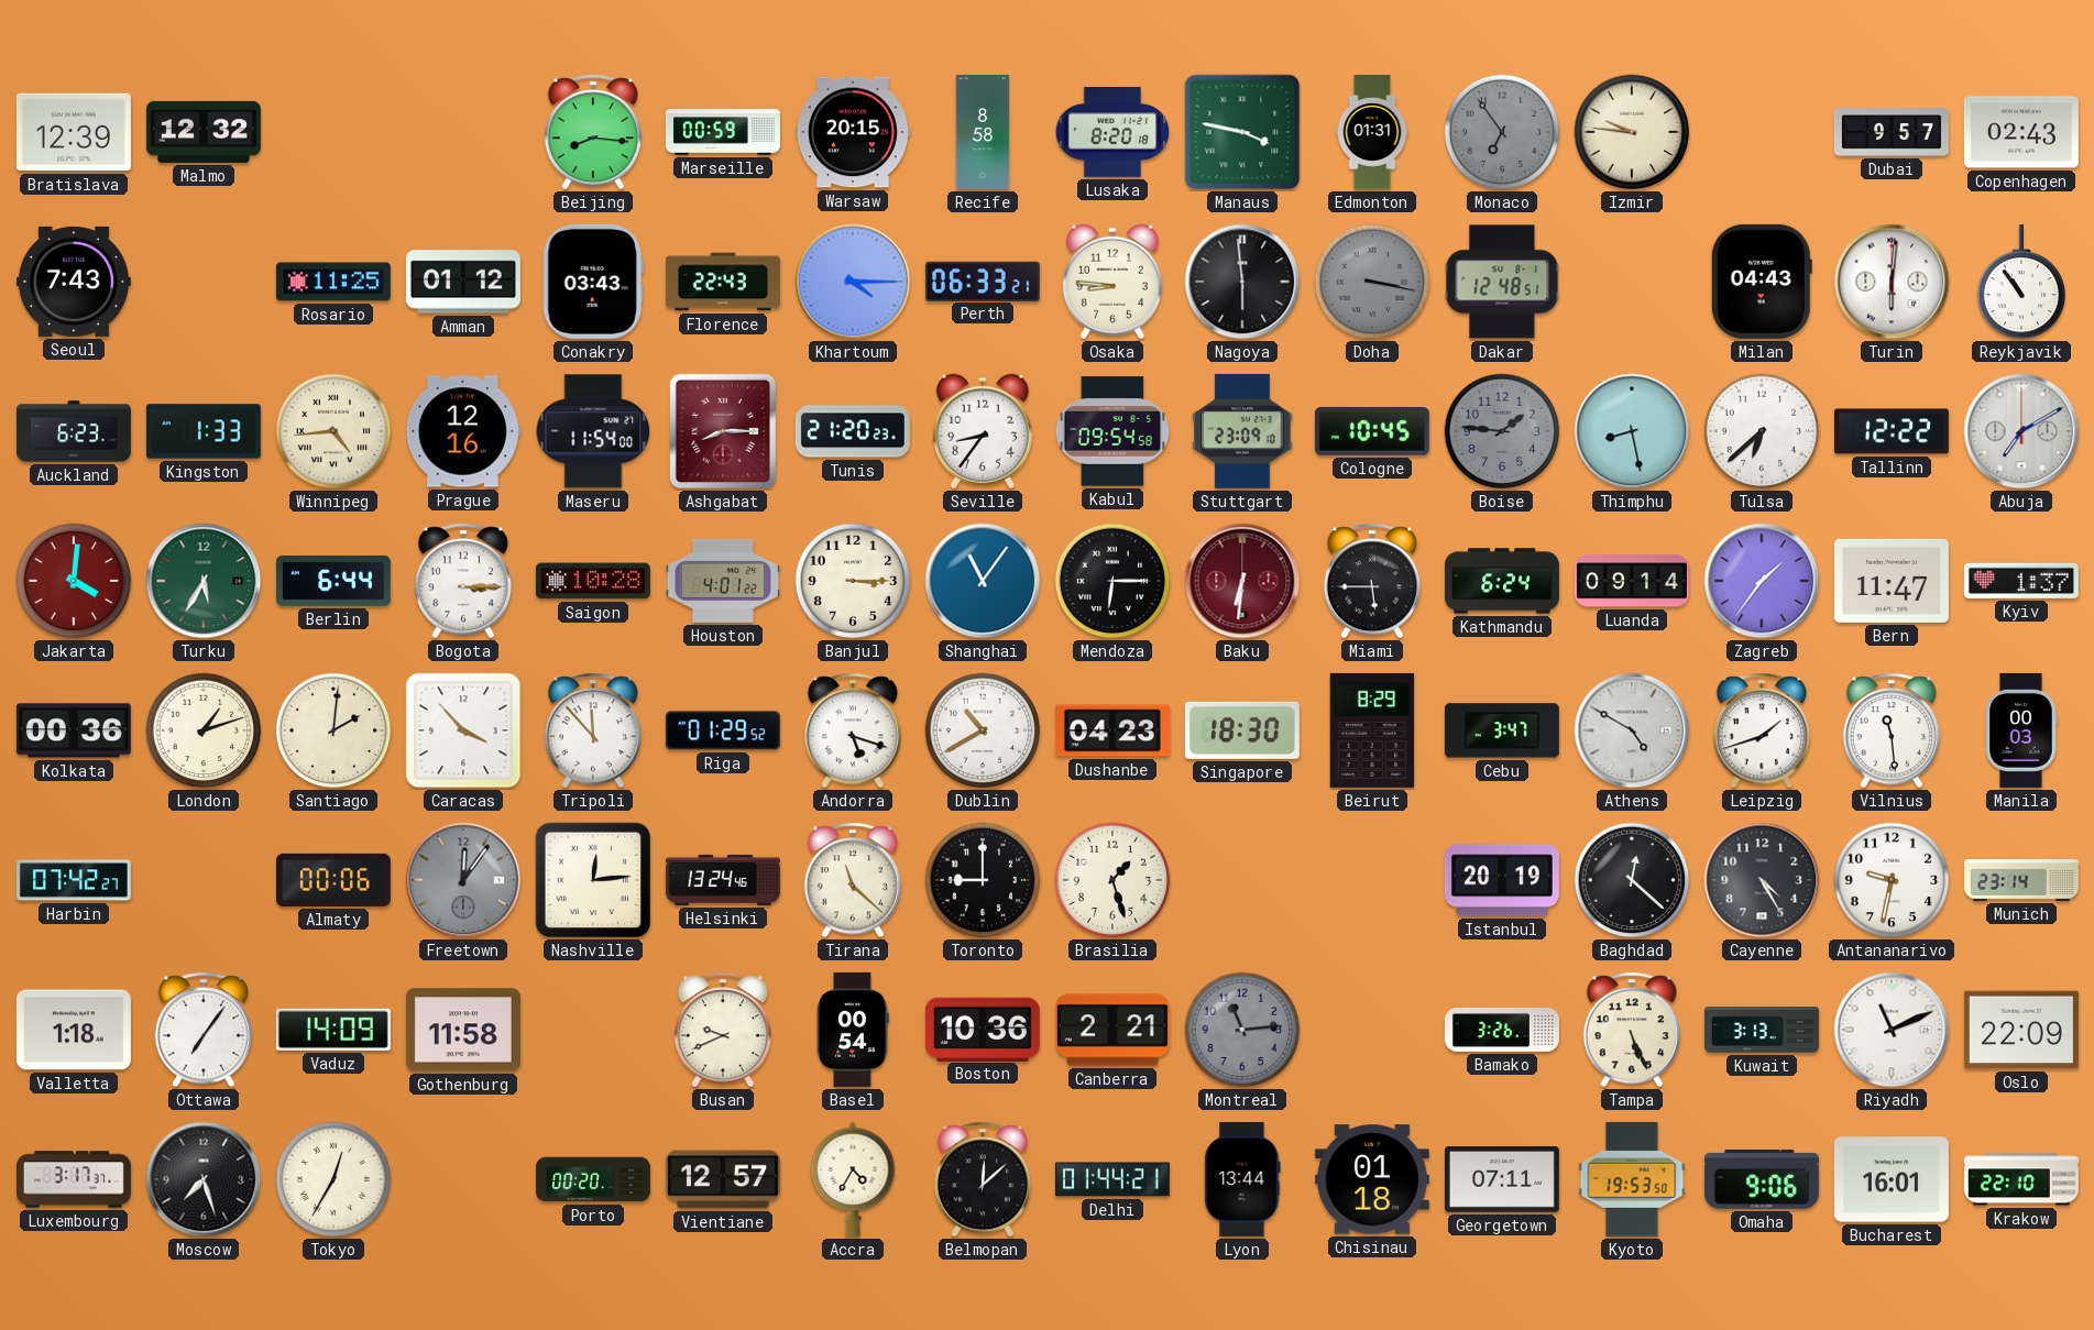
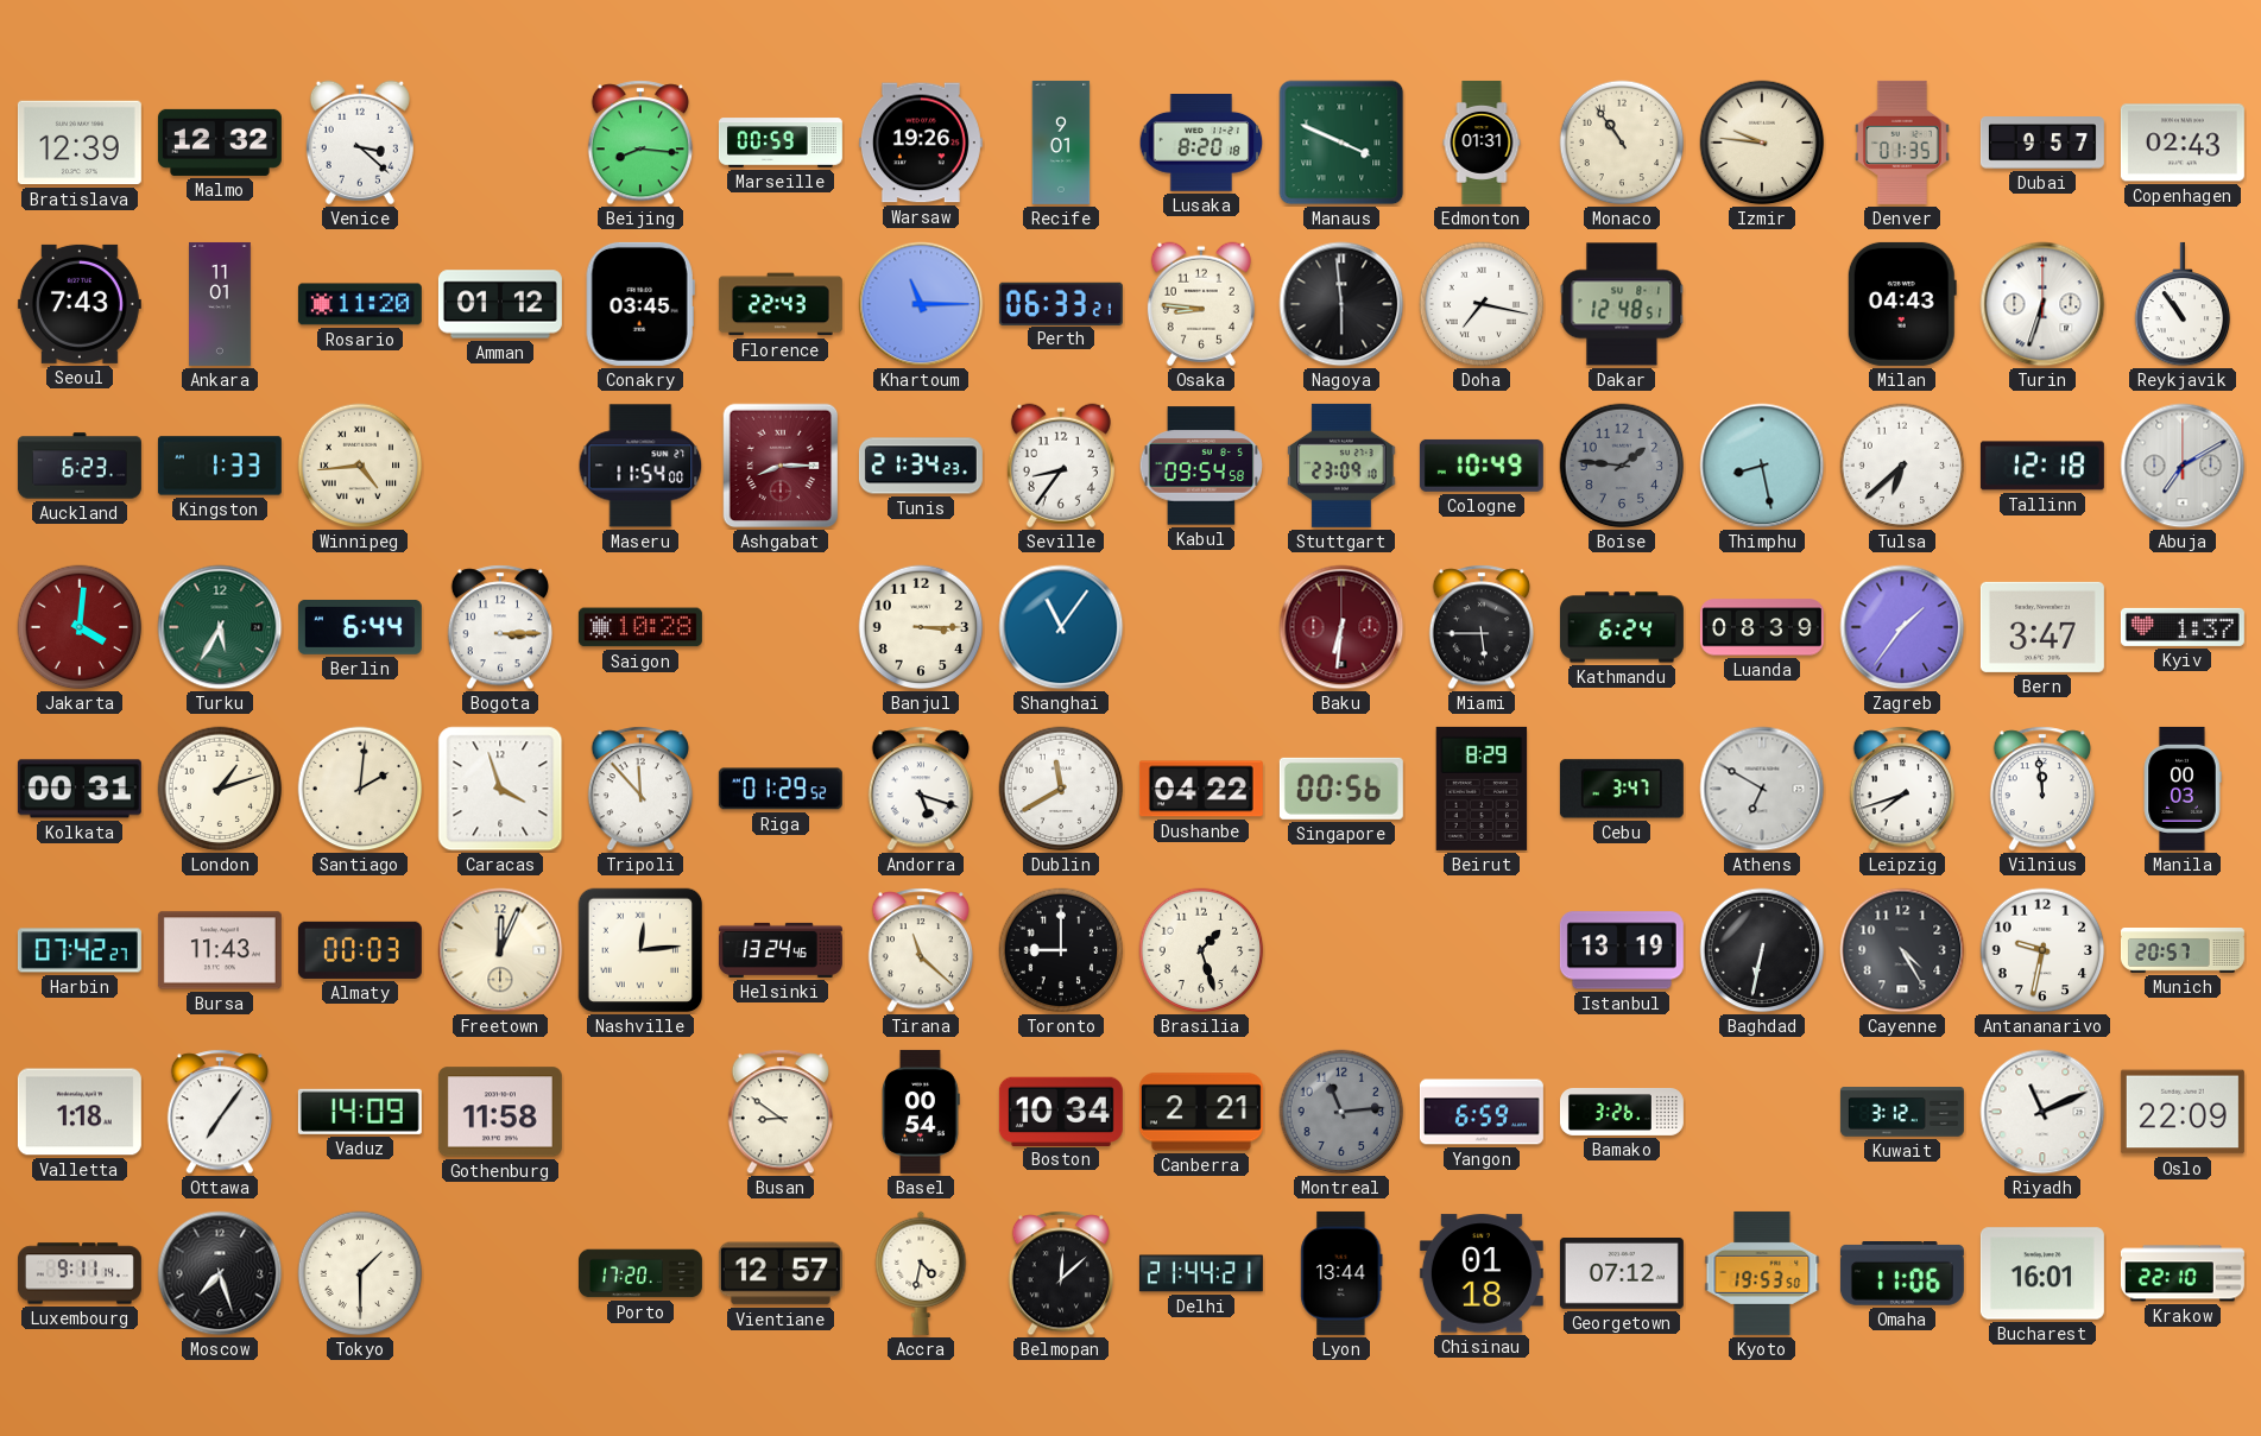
Venice: none -> 3:22
Warsaw: 20:15 -> 19:26
Recife: 8:58 -> 9:01
Manaus: 3:47 -> 3:49
Monaco: 6:54 -> 10:54
Monaco dial: grey -> cream
Denver: none -> 01:35
Ankara: none -> 11:01
Rosario: 11:25 -> 11:20
Conakry: 03:43 -> 03:45
Khartoum: 4:15 -> 11:15
Doha: 3:17 -> 7:17
Doha dial: grey -> white
Turin: 6:01 -> 6:33
Prague: 12:16 -> none
Tunis: 21:20 -> 21:34
Cologne: 10:45 -> 10:49
Tallinn: 12:22 -> 12:18
Houston: 4:01 -> none
Mendoza: 6:15 -> none
Luanda: 09:14 -> 08:39
Bern: 11:47 -> 3:47
Kolkata: 00:36 -> 00:31
Caracas: 3:53 -> 3:57
Dublin: 10:40 -> 11:40
Dushanbe: 04:23 -> 04:22
Singapore: 18:30 -> 00:56
Athens: 4:50 -> 6:50
Leipzig: 1:42 -> 7:42
Vilnius: 11:29 -> 11:59
Bursa: none -> 11:43
Almaty: 00:06 -> 00:03
Freetown: 12:06 -> 12:04
Freetown dial: grey -> cream
Istanbul: 20:19 -> 13:19
Baghdad: 12:22 -> 6:32
Munich: 23:14 -> 20:57
Busan: 9:41 -> 8:51
Boston: 10:36 -> 10:34
Yangon: none -> 6:59
Tampa: 5:26 -> none
Kuwait: 3:13 -> 3:12
Luxembourg: 3:17 -> 9:11
Tokyo: 12:35 -> 1:30
Porto: 00:20 -> 17:20
Accra: 4:35 -> 4:32
Delhi: 01:44 -> 21:44
Georgetown: 07:11 -> 07:12
Omaha: 9:06 -> 11:06
